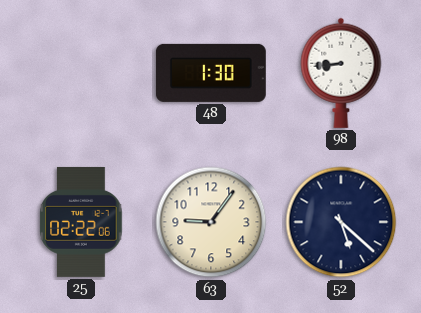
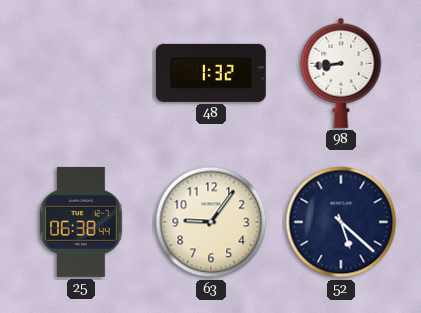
48: 1:30 -> 1:32
25: 02:22 -> 06:38
